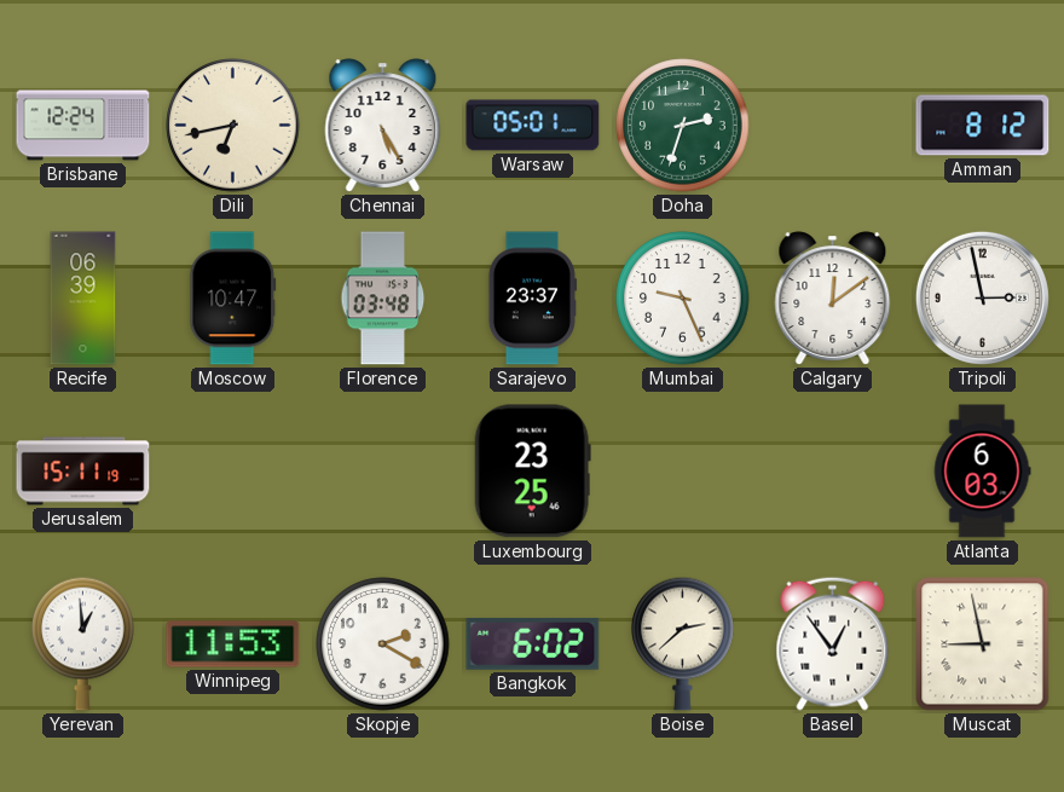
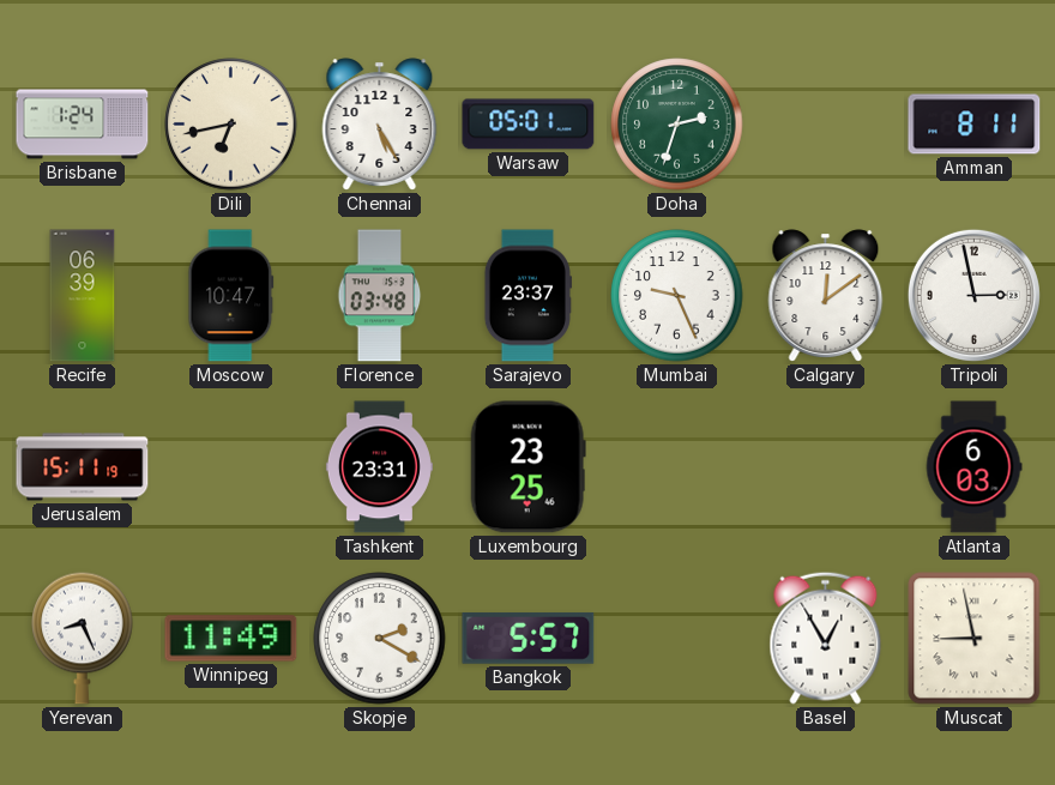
Brisbane: 12:24 -> 1:24
Amman: 8:12 -> 8:11
Tashkent: none -> 23:31
Yerevan: 12:59 -> 8:26
Winnipeg: 11:53 -> 11:49
Bangkok: 6:02 -> 5:57
Boise: 2:38 -> none
Basel: 12:54 -> 12:55
